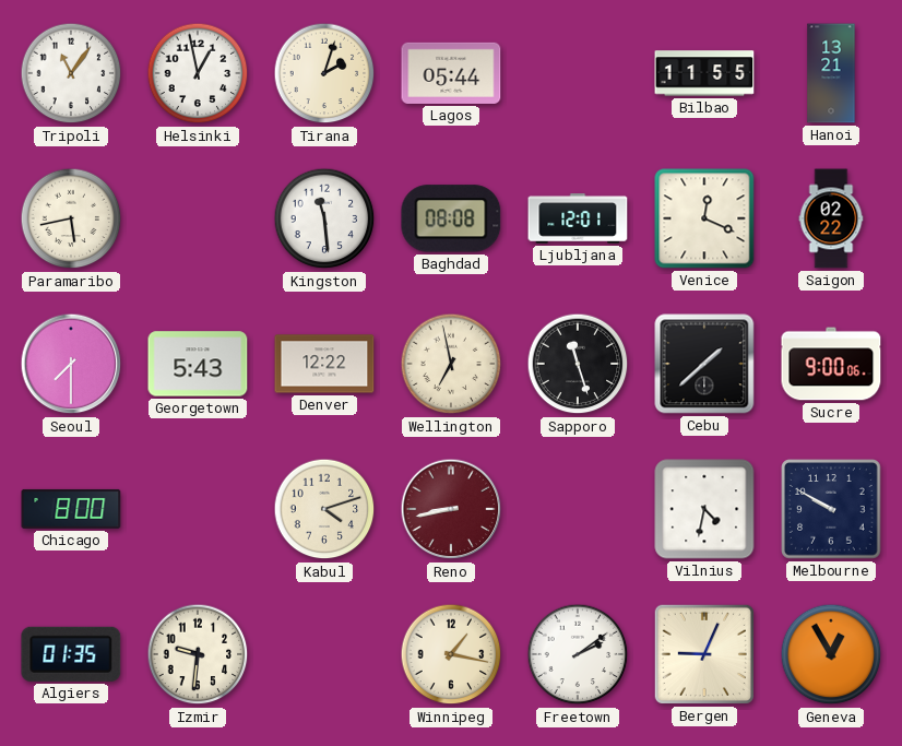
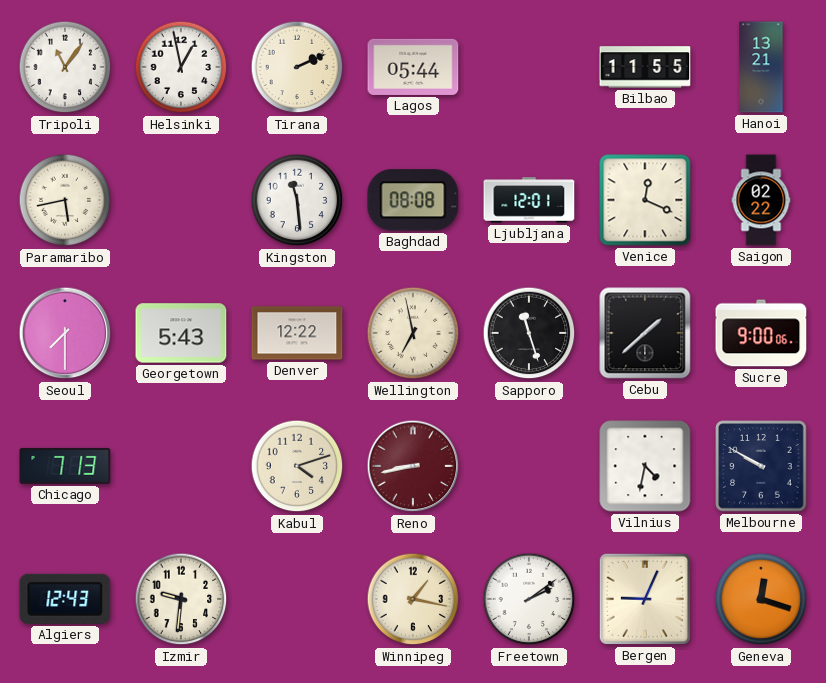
Tirana: 2:03 -> 2:11
Chicago: 8:00 -> 7:13
Algiers: 01:35 -> 12:43
Geneva: 12:55 -> 12:18
